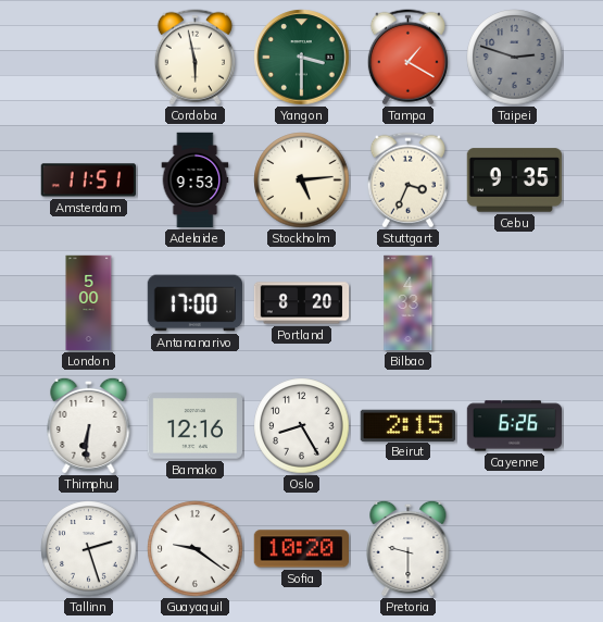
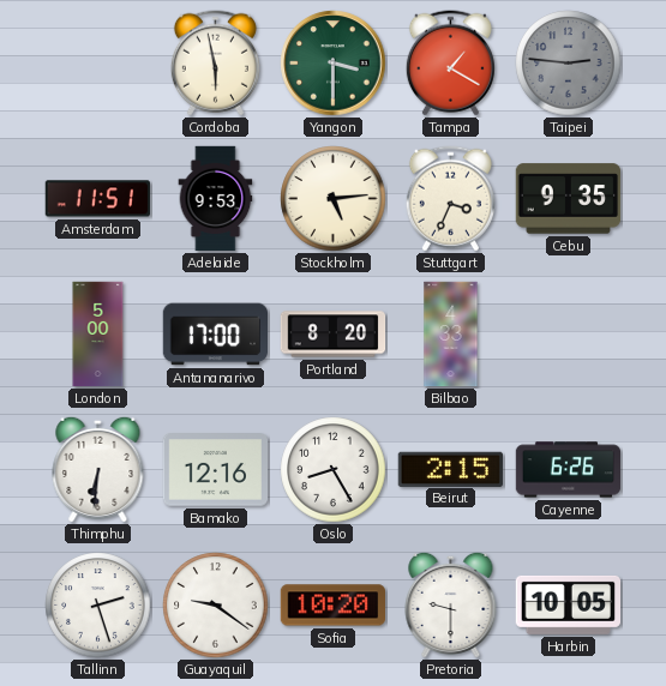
Taipei: 2:48 -> 2:46
Harbin: none -> 10:05
